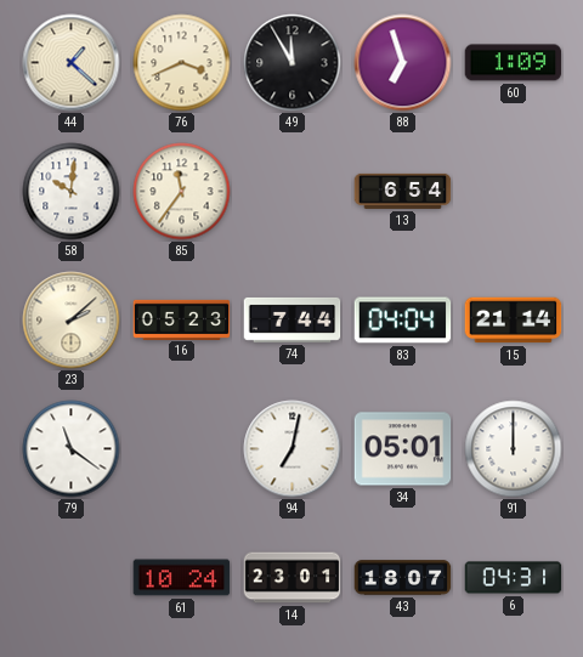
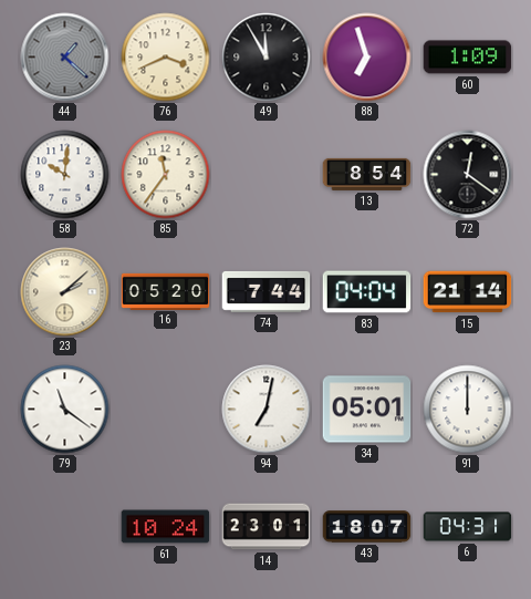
44 dial: cream -> grey
13: 6:54 -> 8:54
72: none -> 12:21
16: 05:23 -> 05:20
